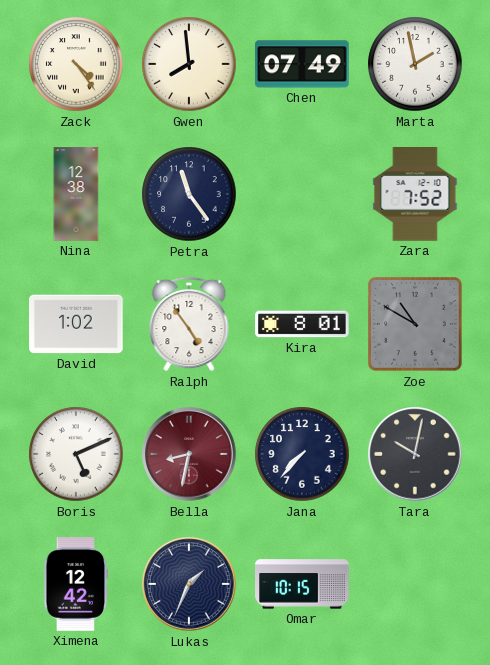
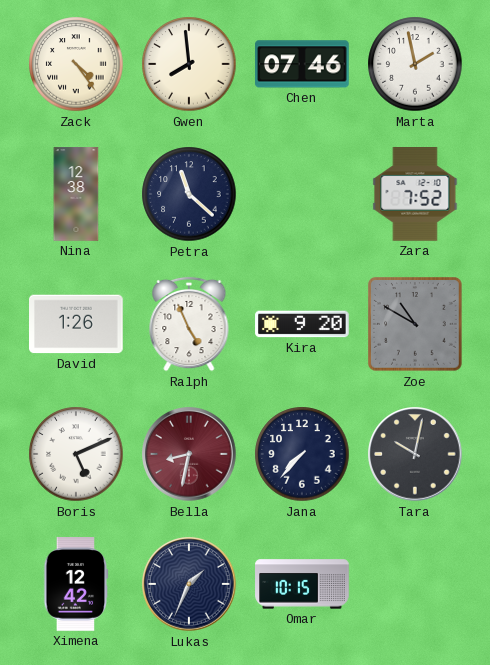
Chen: 07:49 -> 07:46
Petra: 11:24 -> 11:22
David: 1:02 -> 1:26
Ralph: 4:54 -> 4:56
Kira: 8:01 -> 9:20
